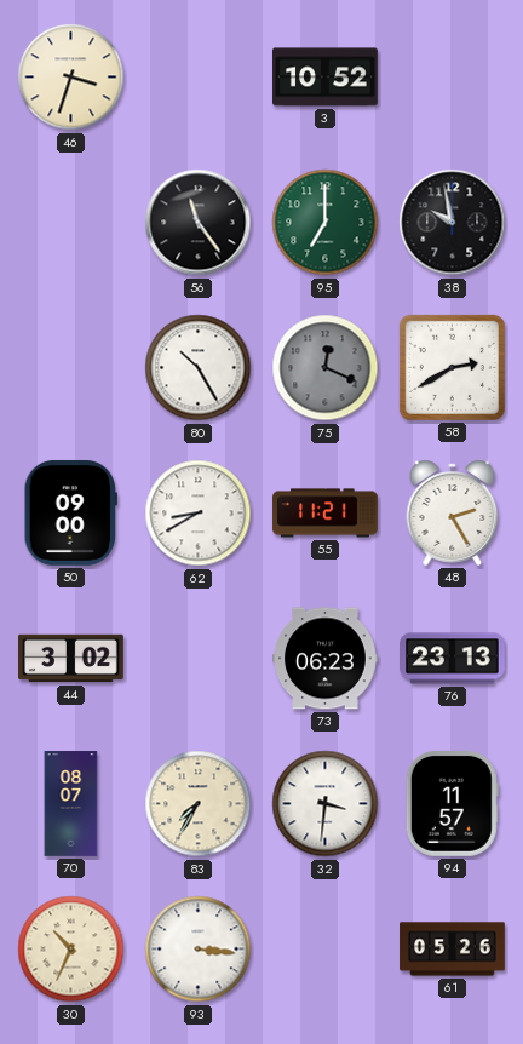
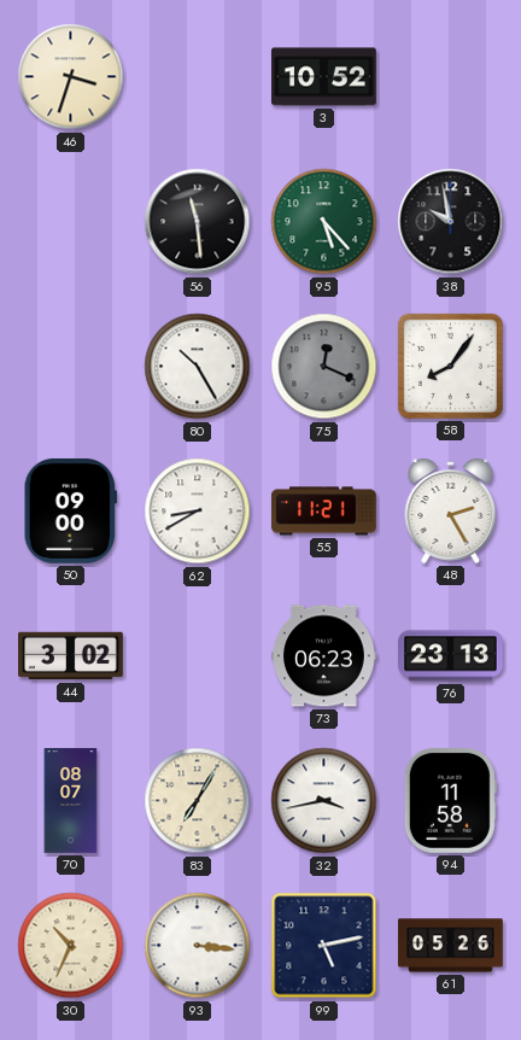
56: 11:24 -> 11:29
95: 7:00 -> 5:23
58: 2:40 -> 8:06
83: 7:35 -> 7:05
32: 3:31 -> 3:43
94: 11:57 -> 11:58
99: none -> 5:13
